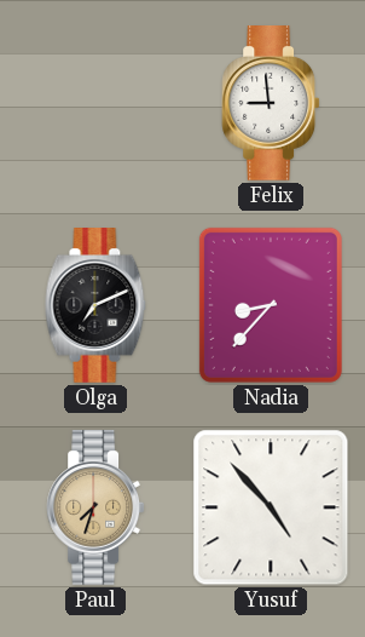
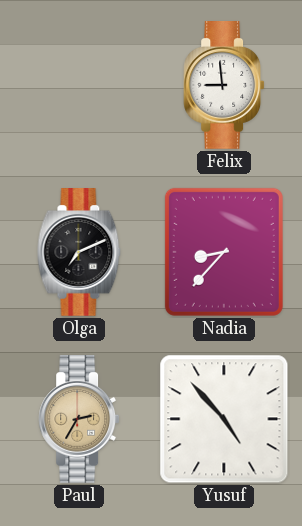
Paul: 7:33 -> 2:35
